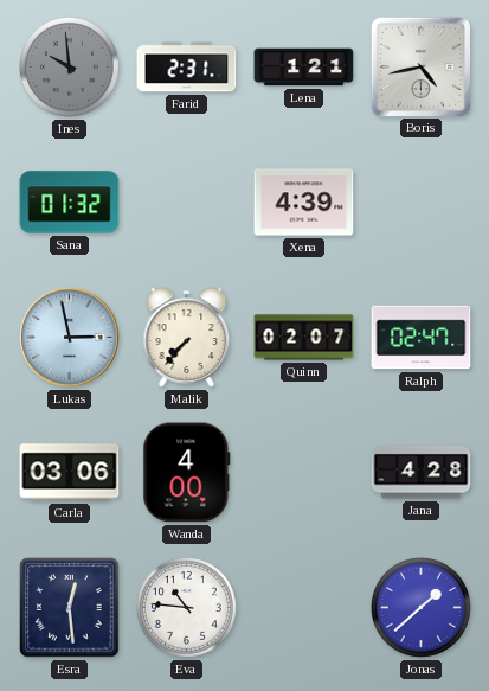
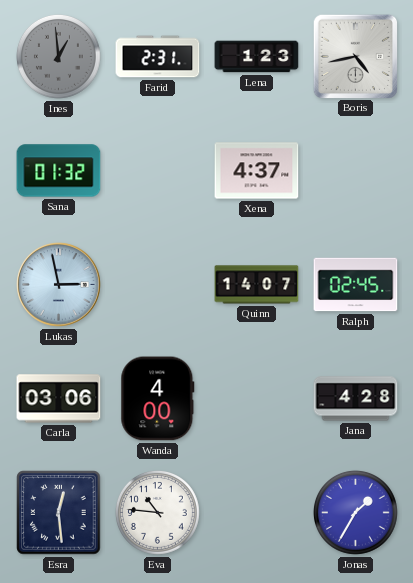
Ines: 9:59 -> 12:59
Lena: 1:21 -> 1:23
Xena: 4:39 -> 4:37
Malik: 7:37 -> none
Quinn: 02:07 -> 14:07
Ralph: 02:47 -> 02:45
Jonas: 1:38 -> 1:35
